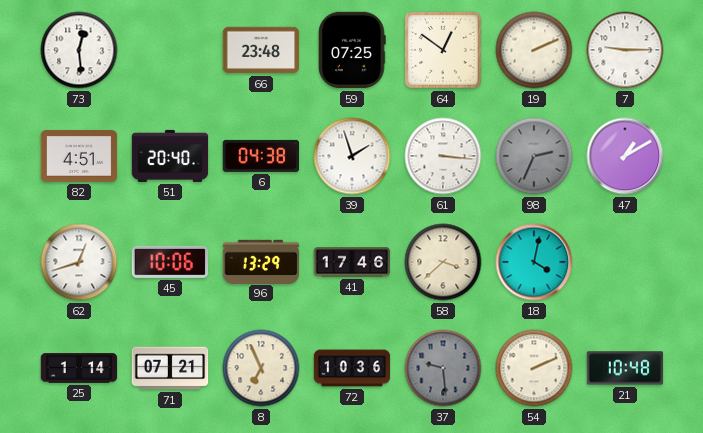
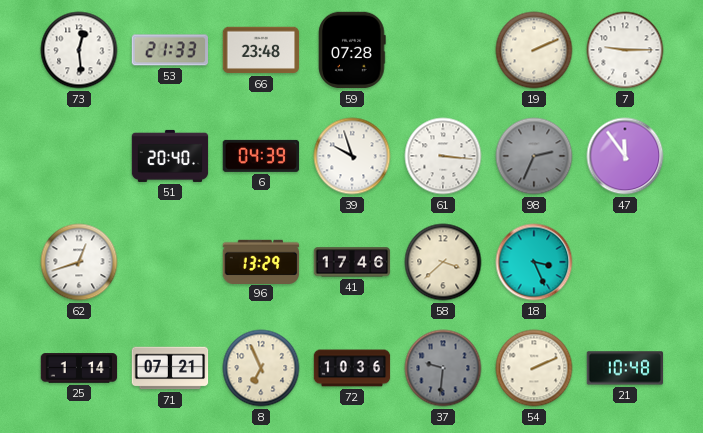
53: none -> 21:33
59: 07:25 -> 07:28
64: 12:51 -> none
82: 4:51 -> none
6: 04:38 -> 04:39
39: 1:57 -> 9:57
47: 1:10 -> 11:54
45: 10:06 -> none
18: 4:02 -> 3:26
37: 9:29 -> 9:31
